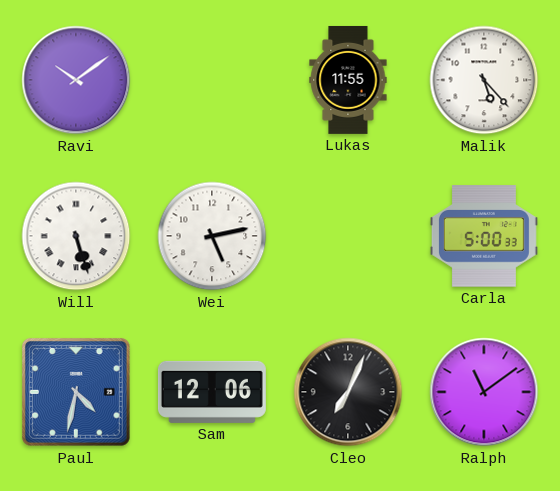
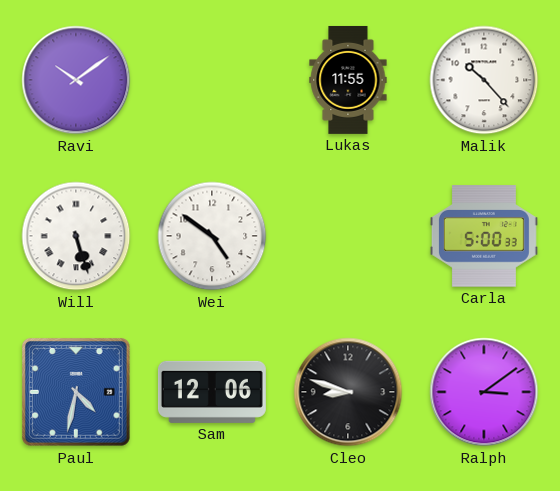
Malik: 5:23 -> 10:23
Wei: 5:13 -> 4:51
Cleo: 7:04 -> 8:48
Ralph: 11:09 -> 3:09
